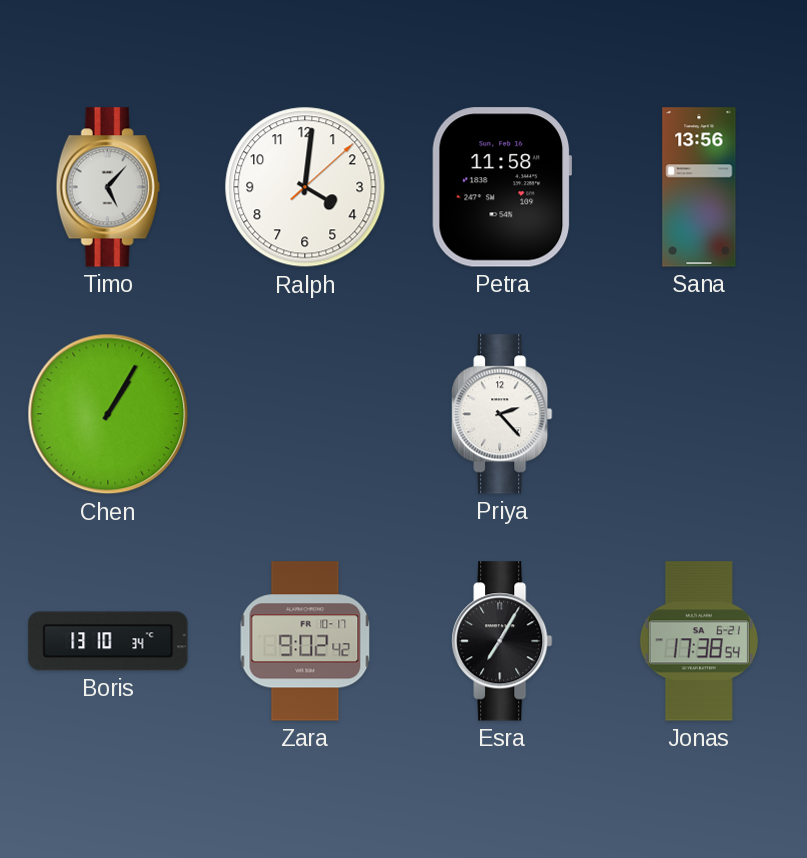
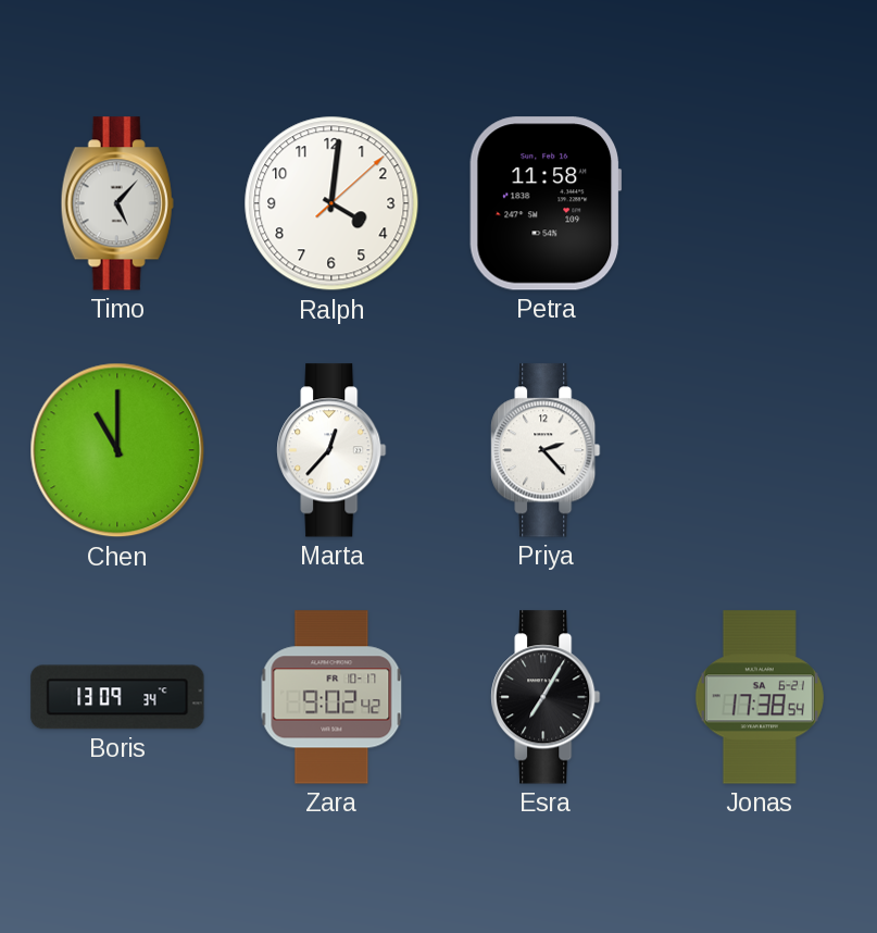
Sana: 13:56 -> none
Chen: 1:05 -> 11:00
Marta: none -> 12:37
Boris: 13:10 -> 13:09
